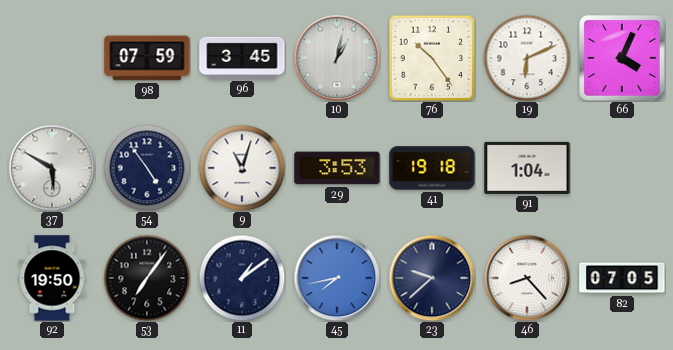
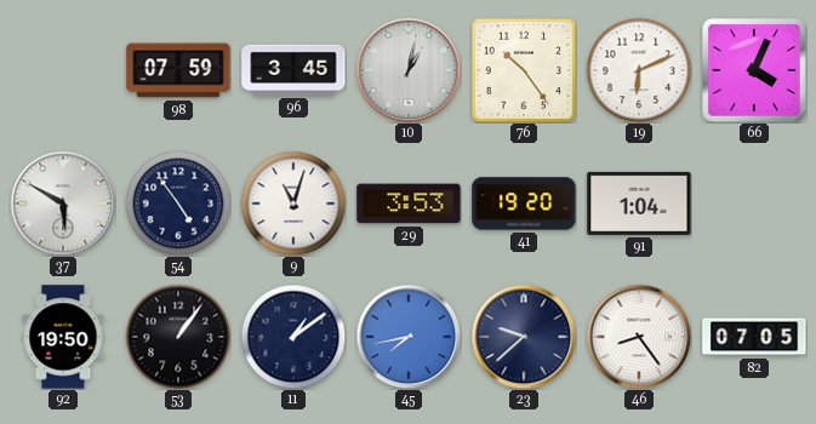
41: 19:18 -> 19:20
53: 7:06 -> 1:06
46: 8:23 -> 8:24
